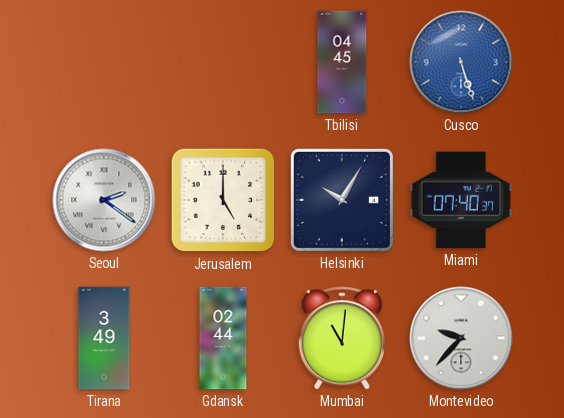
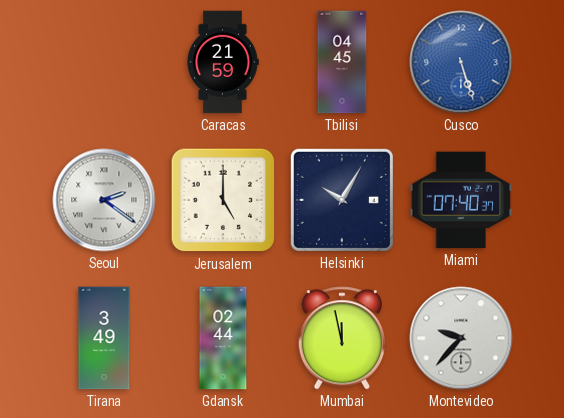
Caracas: none -> 21:59
Mumbai: 11:01 -> 11:58
